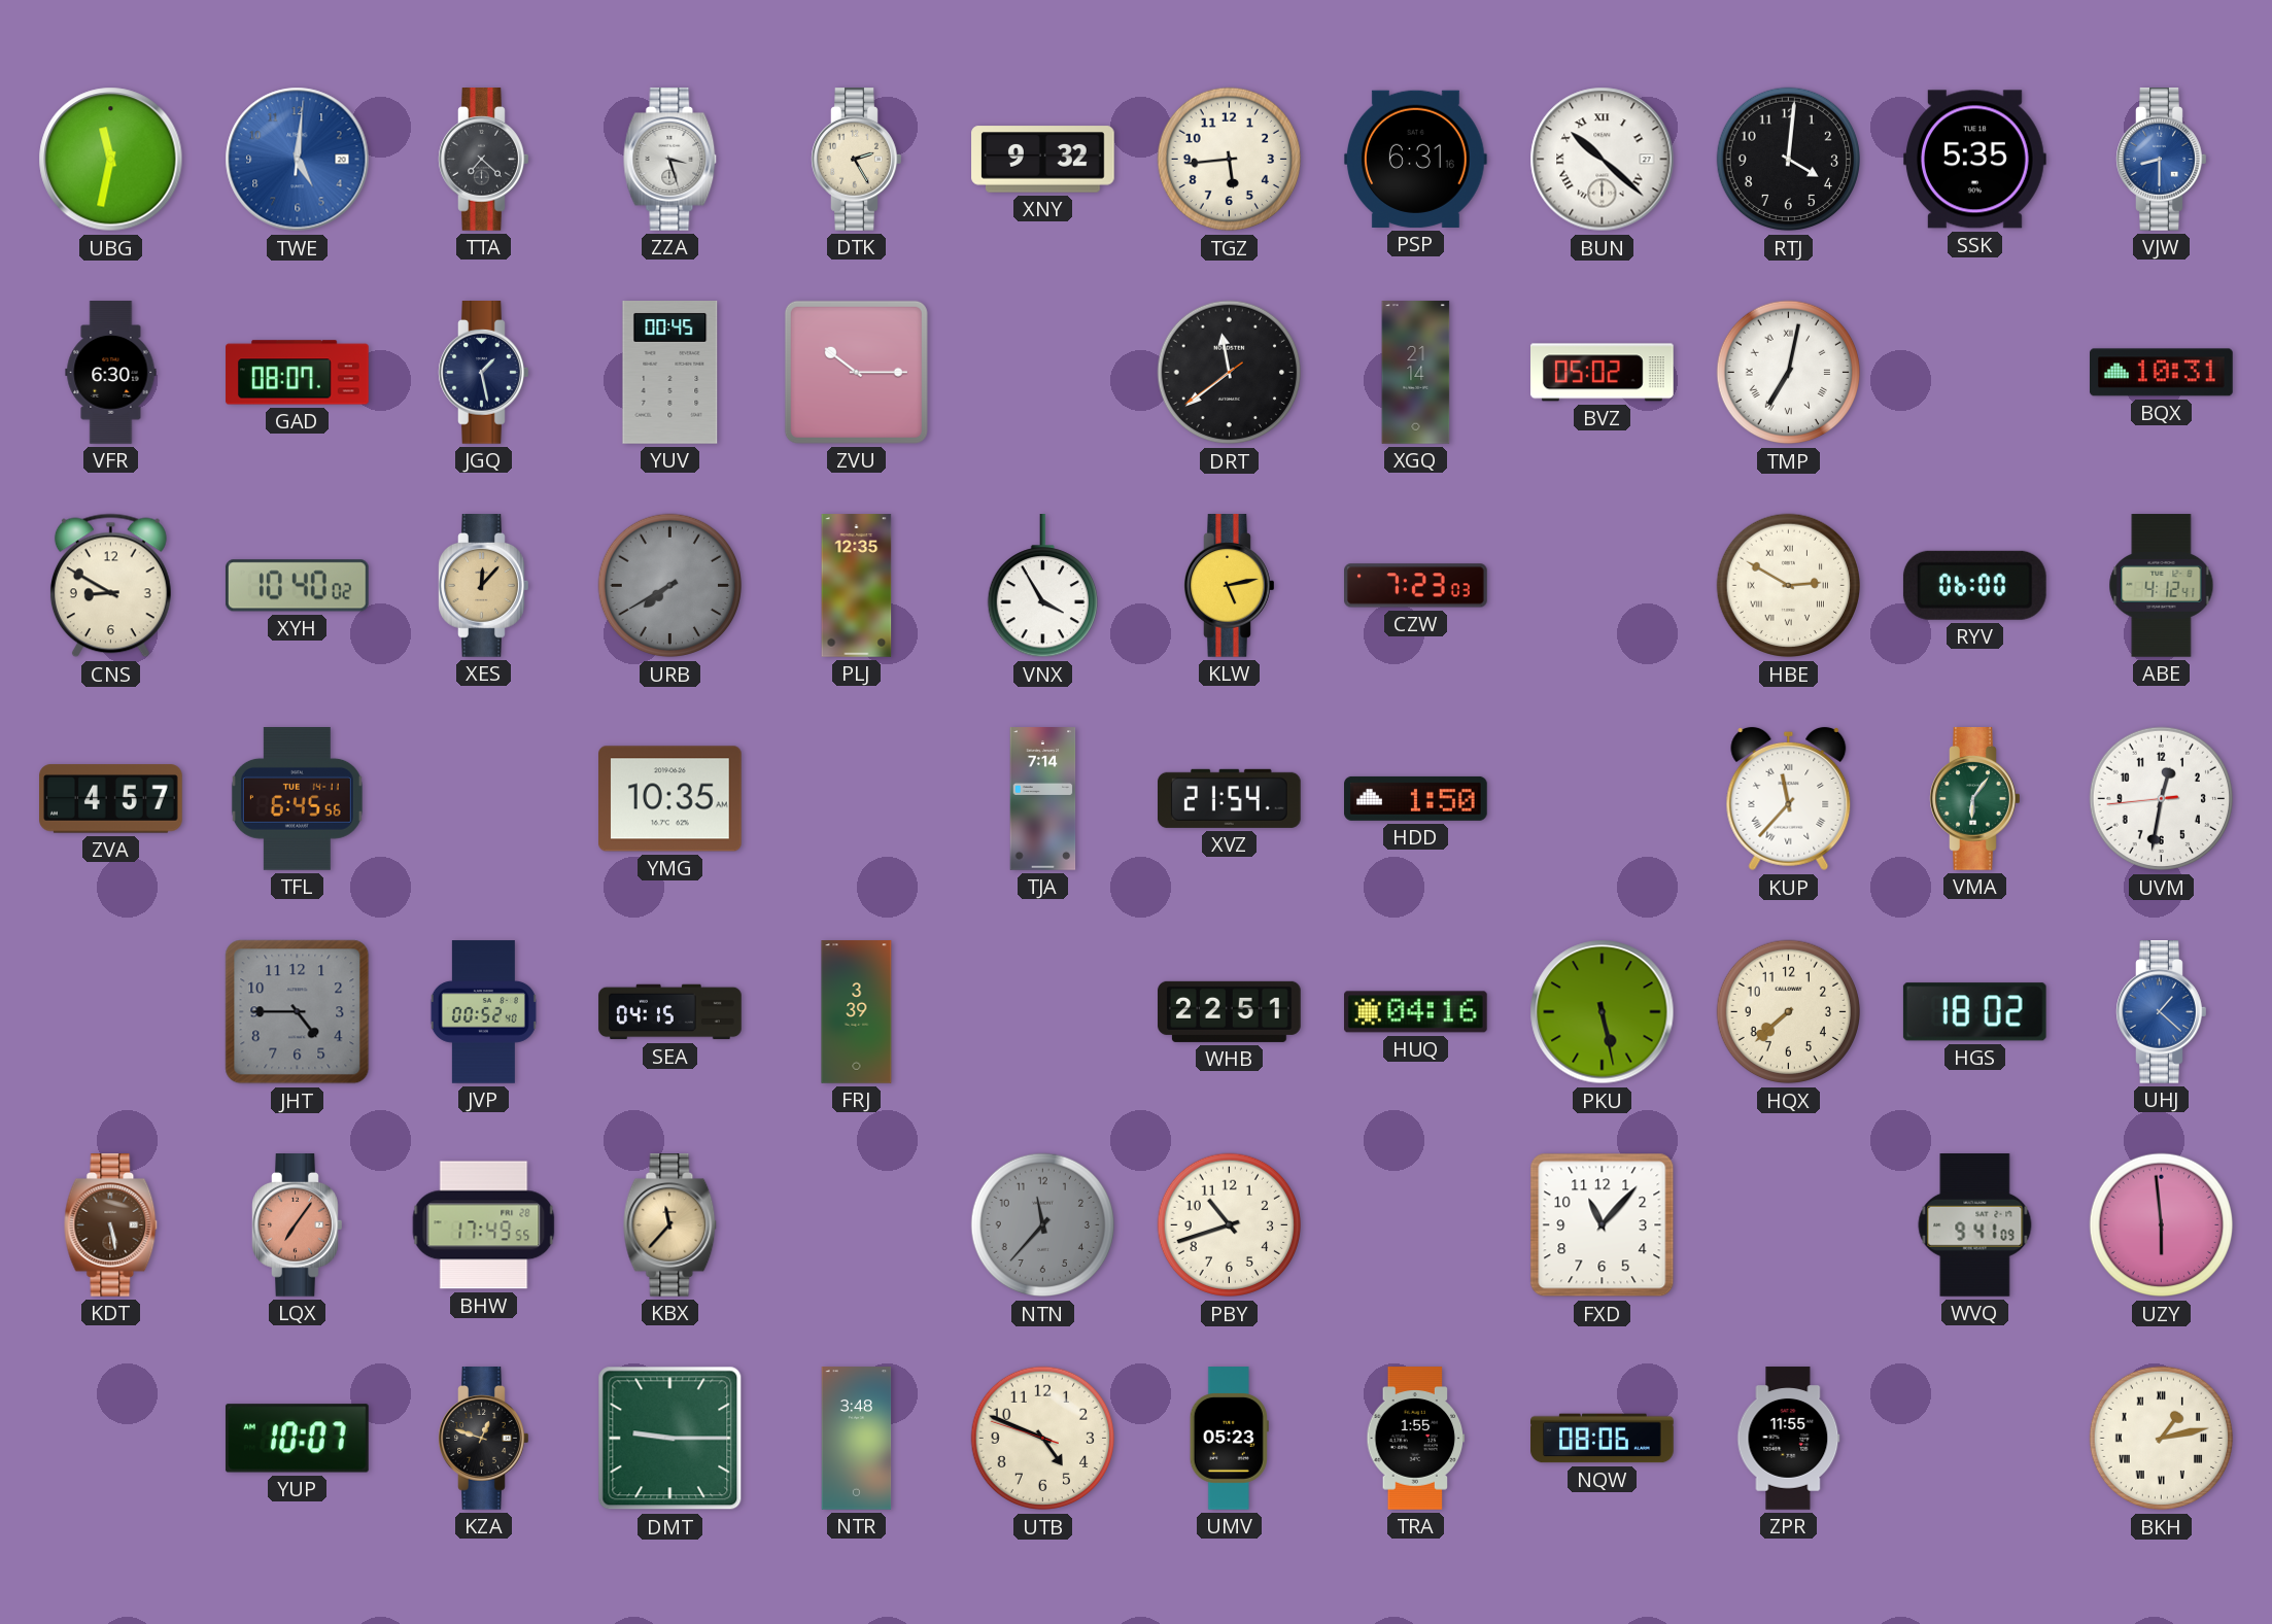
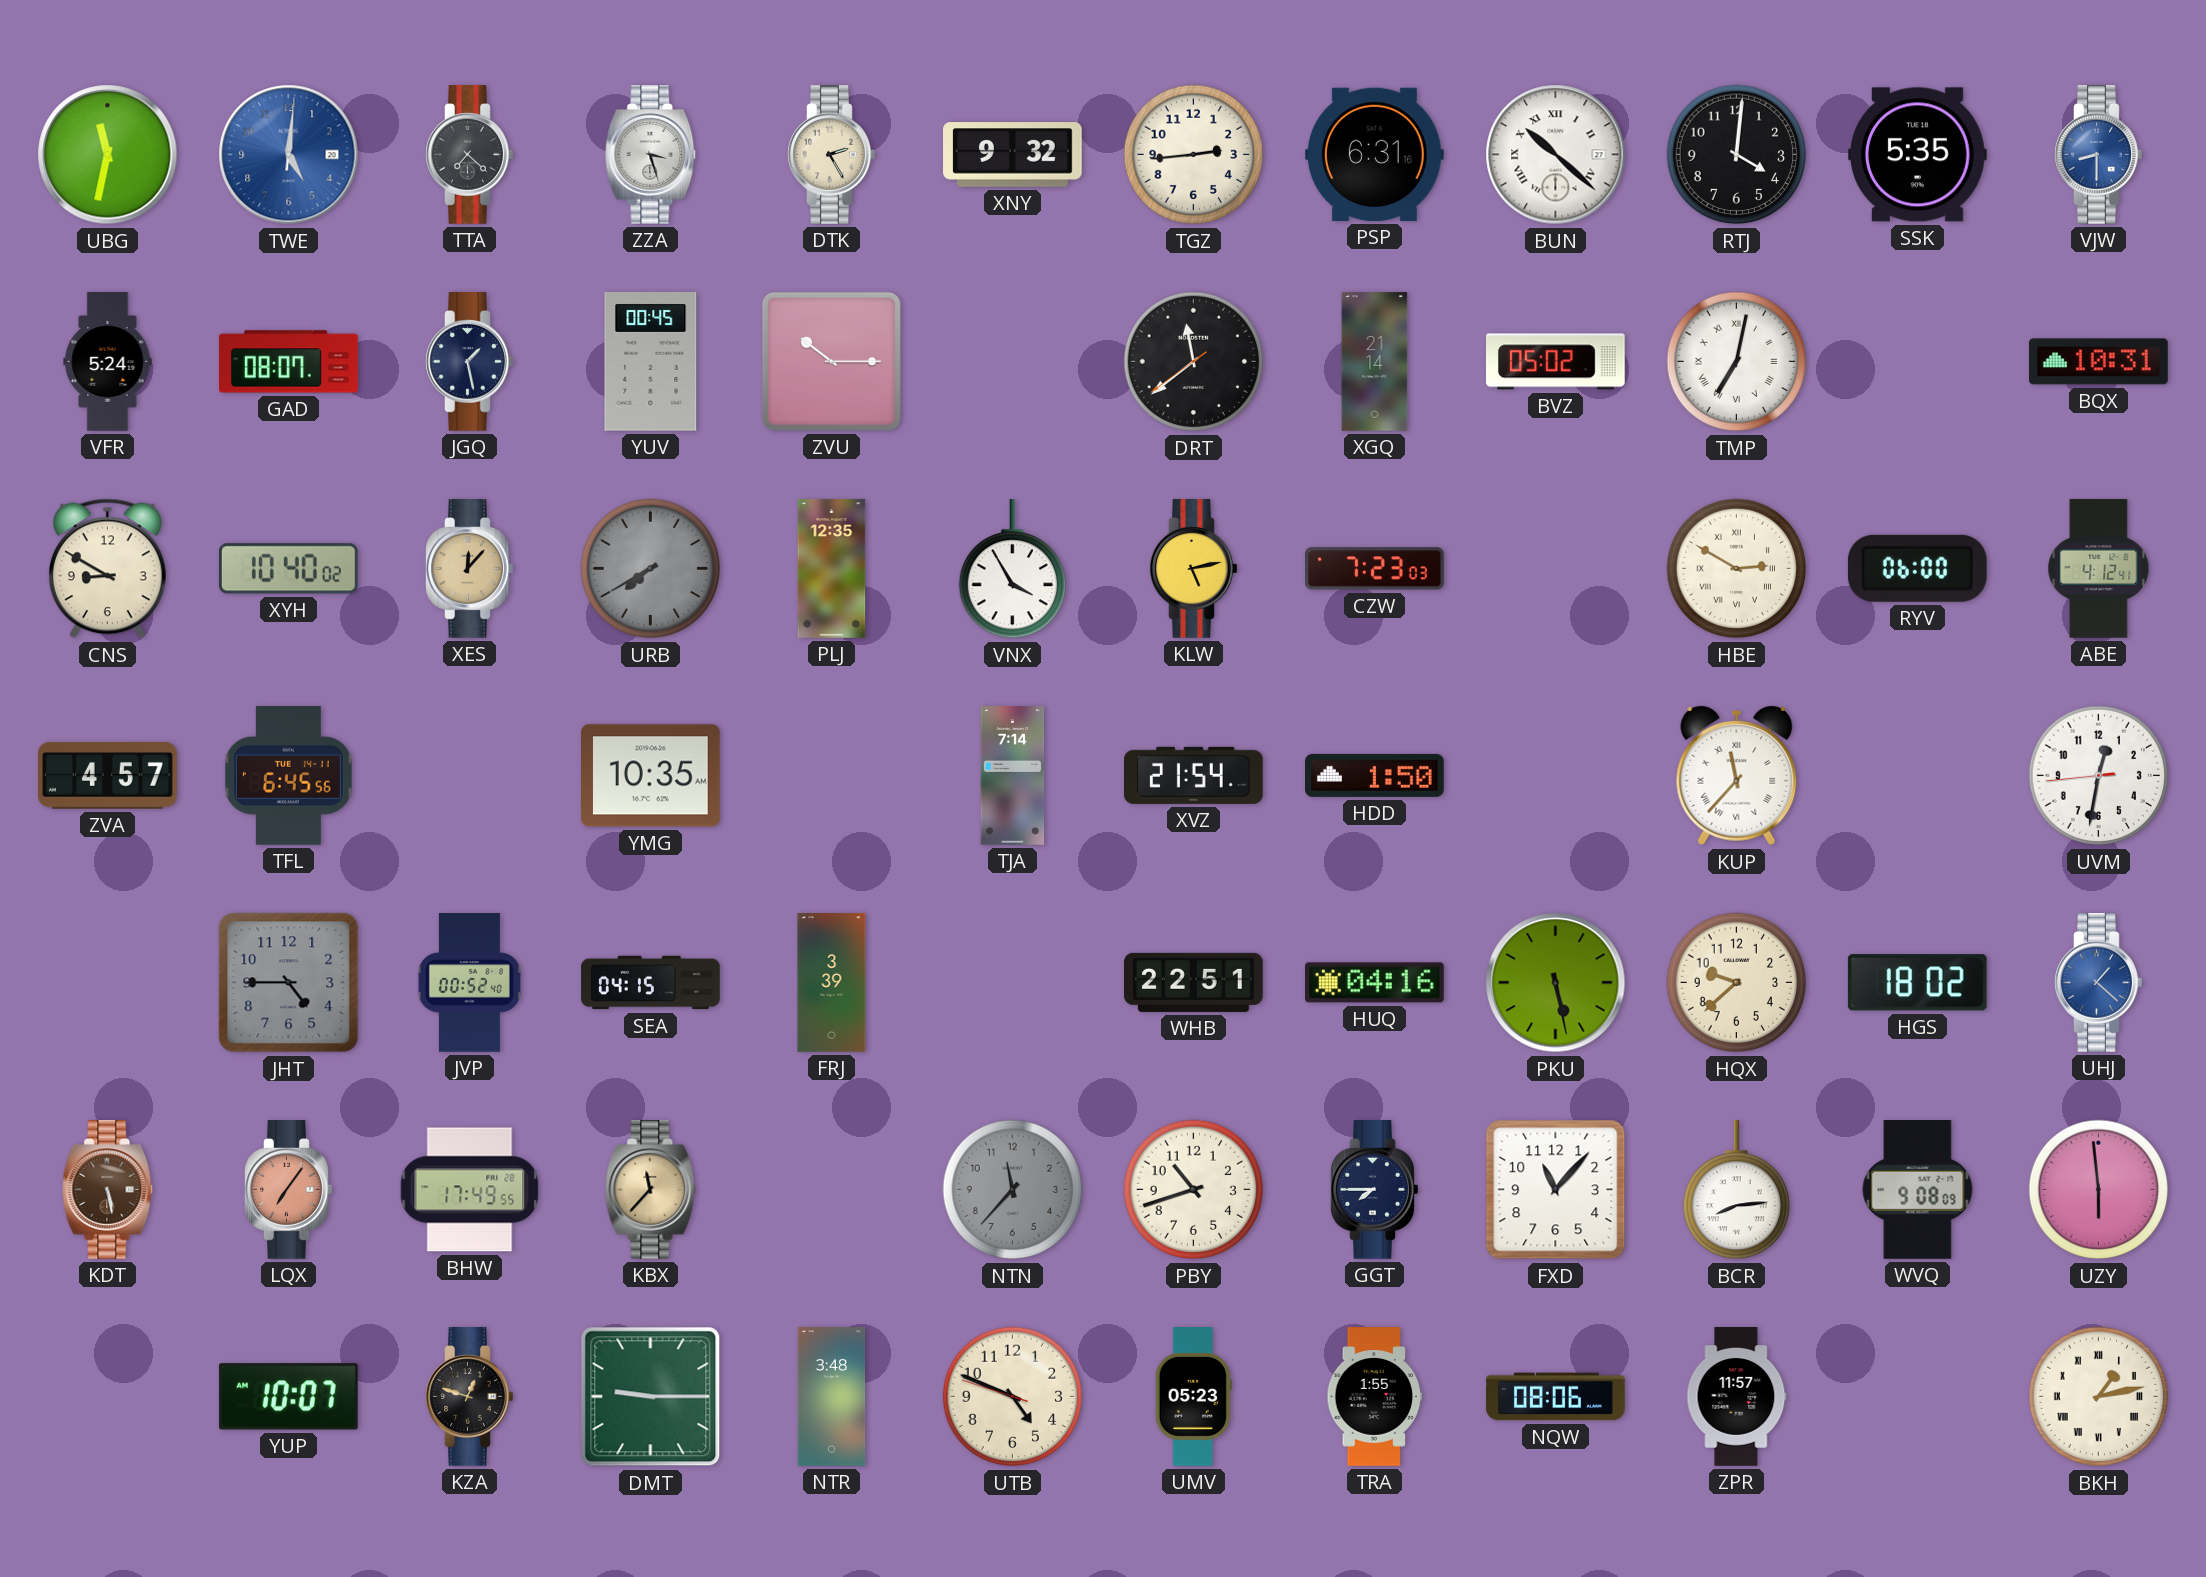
TGZ: 5:44 -> 2:44
VFR: 6:30 -> 5:24
VMA: 6:06 -> none
HQX: 7:38 -> 9:38
GGT: none -> 7:45
BCR: none -> 8:14
WVQ: 9:41 -> 9:08
ZPR: 11:55 -> 11:57
